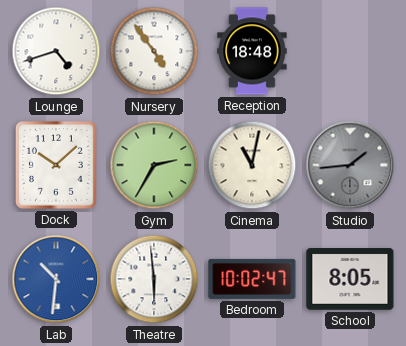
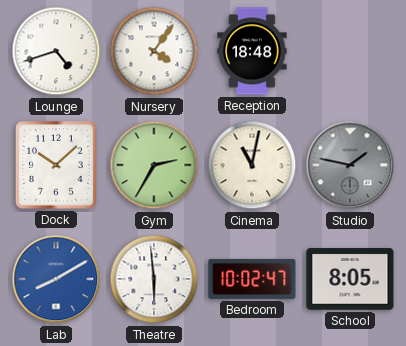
Nursery: 4:54 -> 4:06
Studio: 1:44 -> 1:47
Lab: 10:31 -> 8:10
